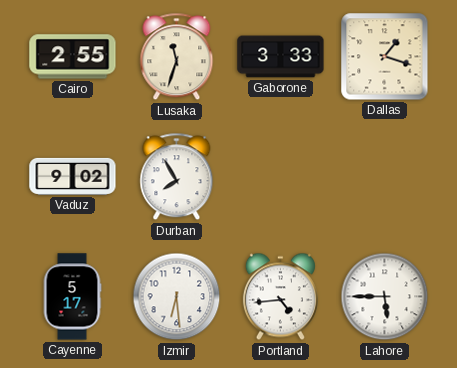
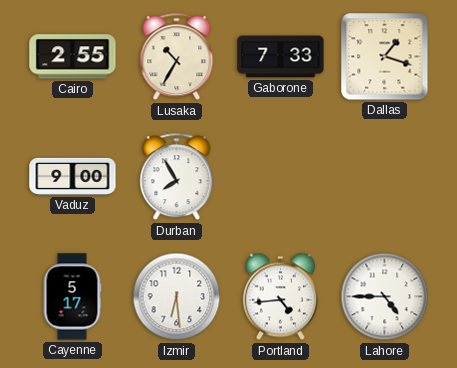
Lusaka: 11:33 -> 10:35
Gaborone: 3:33 -> 7:33
Vaduz: 9:02 -> 9:00
Lahore: 5:45 -> 4:45
